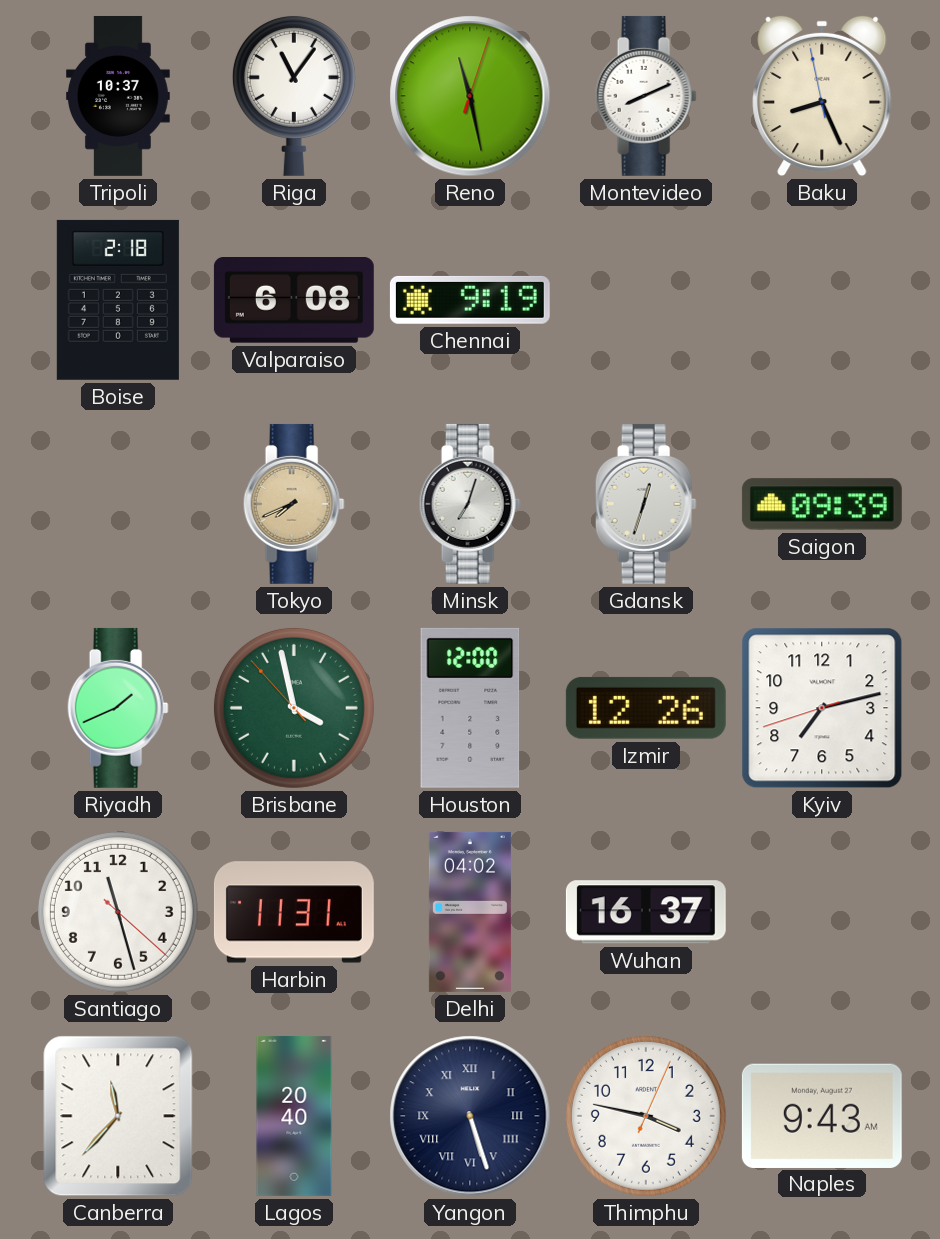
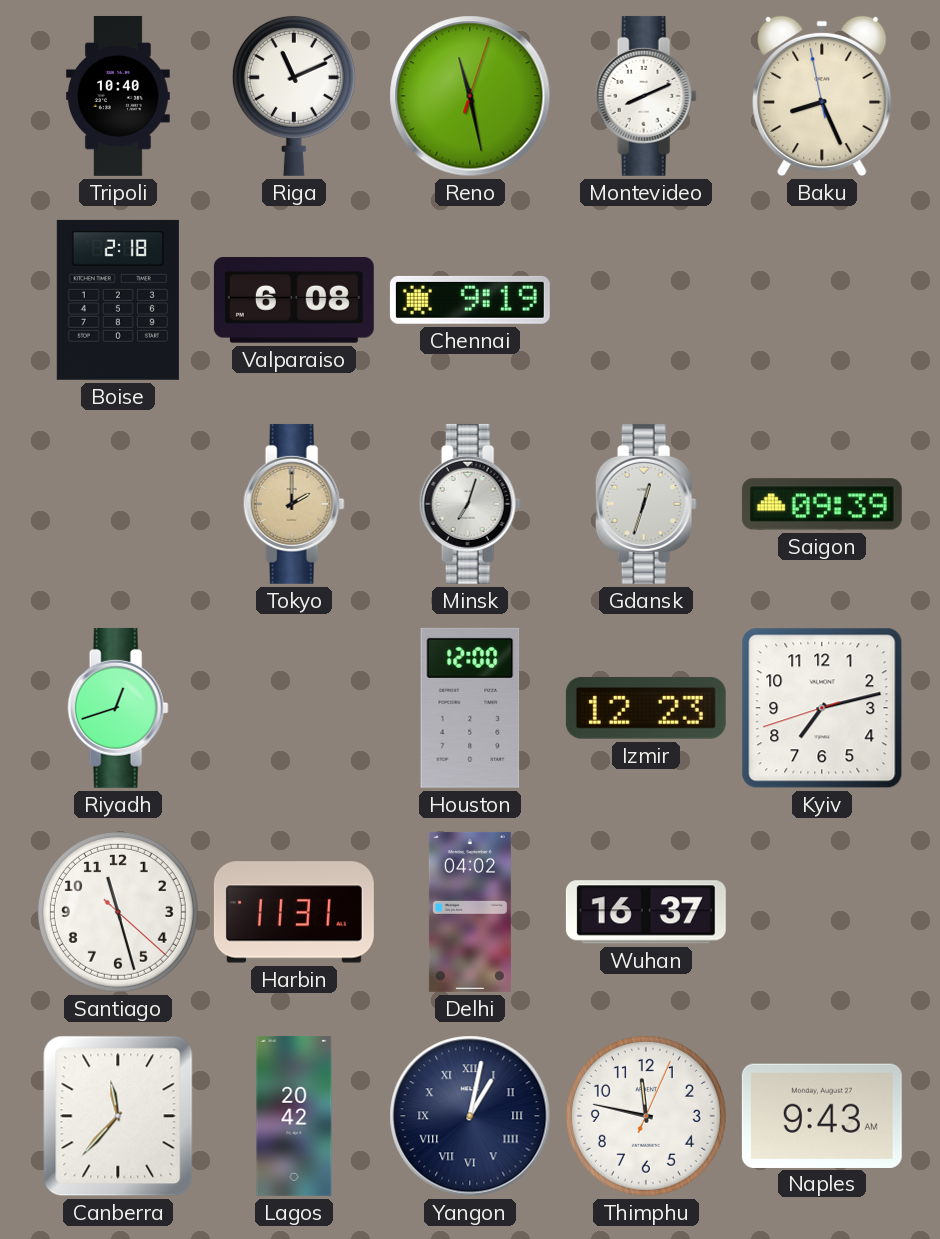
Tripoli: 10:37 -> 10:40
Riga: 11:06 -> 11:11
Tokyo: 7:41 -> 2:00
Riyadh: 1:41 -> 12:42
Brisbane: 3:57 -> none
Izmir: 12:26 -> 12:23
Lagos: 20:40 -> 20:42
Yangon: 5:27 -> 1:02
Thimphu: 3:47 -> 11:47
